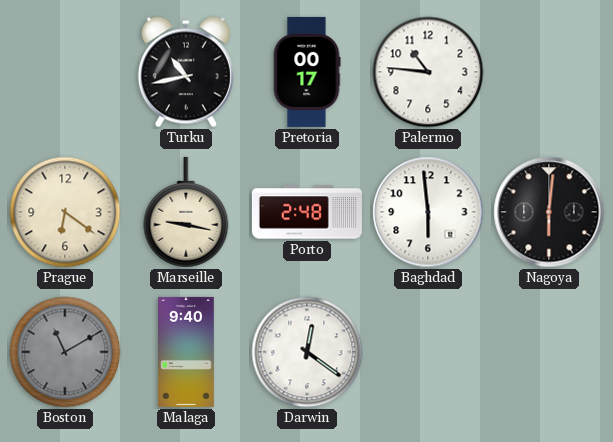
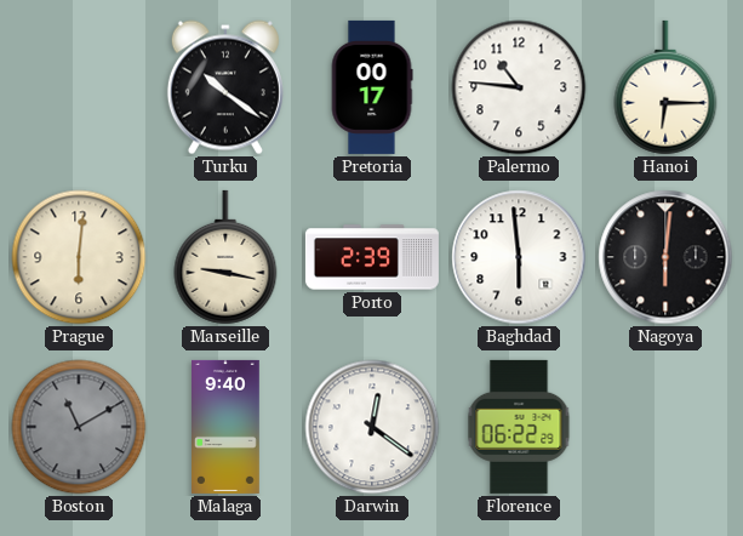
Turku: 10:43 -> 10:21
Hanoi: none -> 6:15
Prague: 6:21 -> 6:01
Porto: 2:48 -> 2:39
Florence: none -> 06:22
